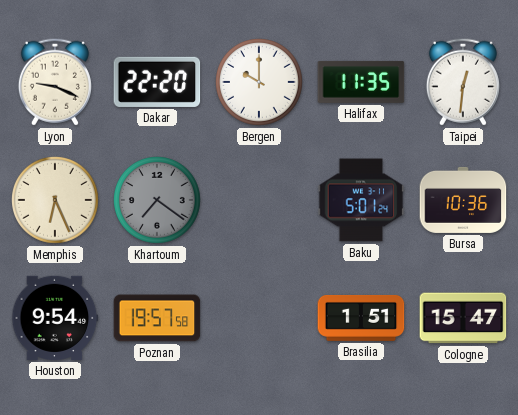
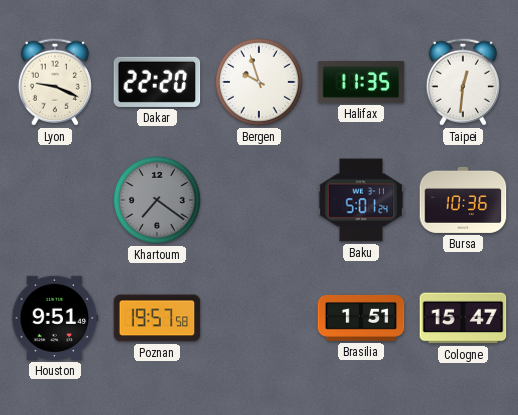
Bergen: 10:00 -> 9:57
Memphis: 6:26 -> none
Houston: 9:54 -> 9:51
